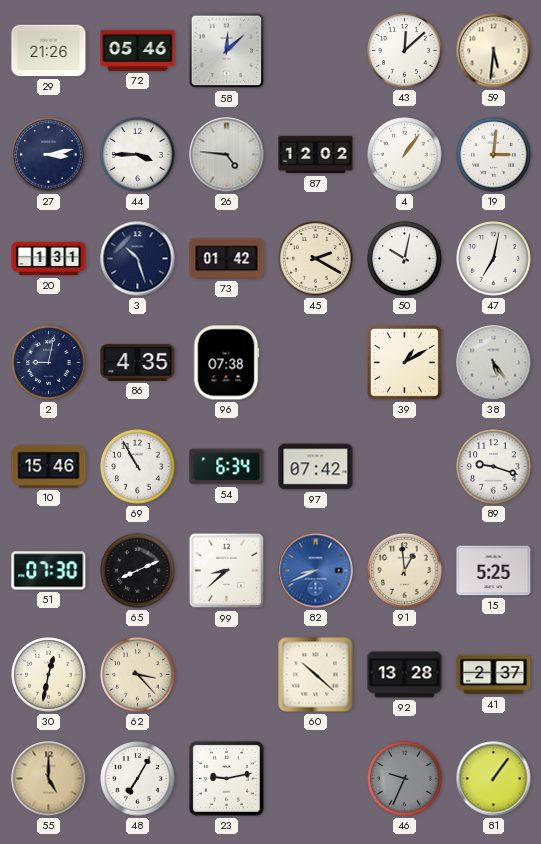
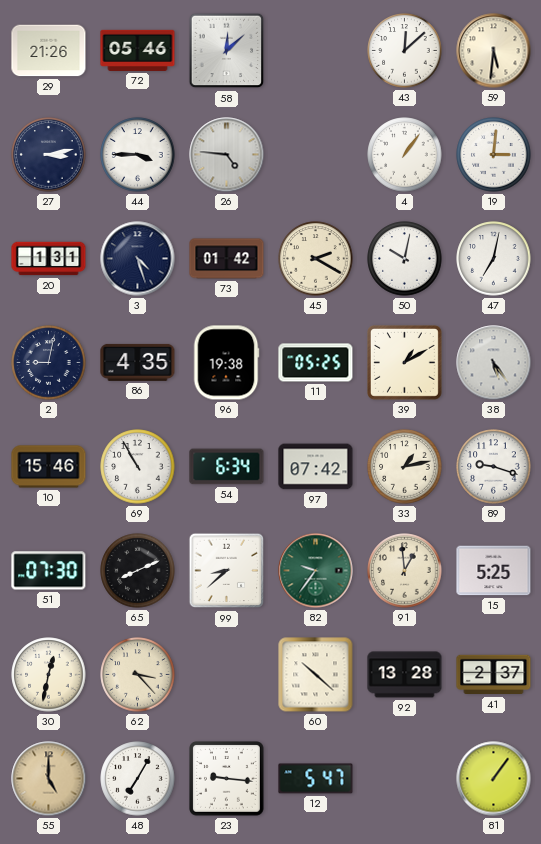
87: 12:02 -> none
3: 10:27 -> 4:27
96: 07:38 -> 19:38
11: none -> 05:25
33: none -> 1:13
82: 8:41 -> 9:36
82 dial: blue -> green
23: 9:13 -> 9:16
12: none -> 5:47
46: 9:34 -> none
